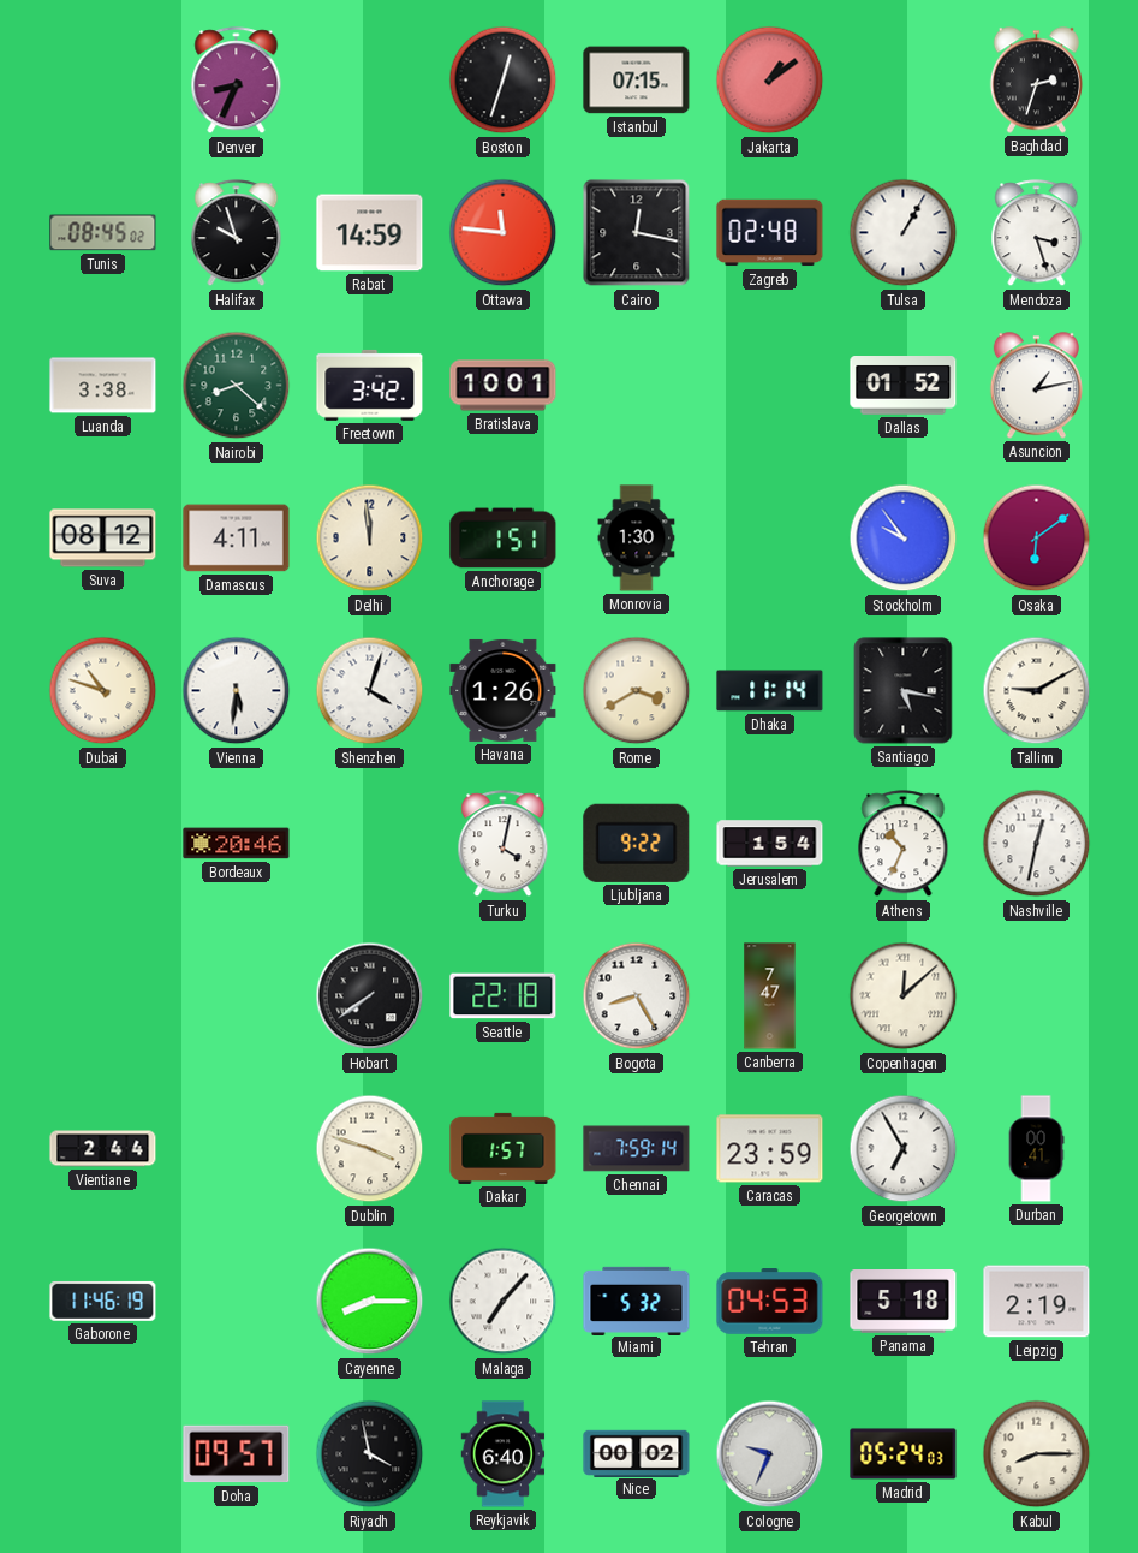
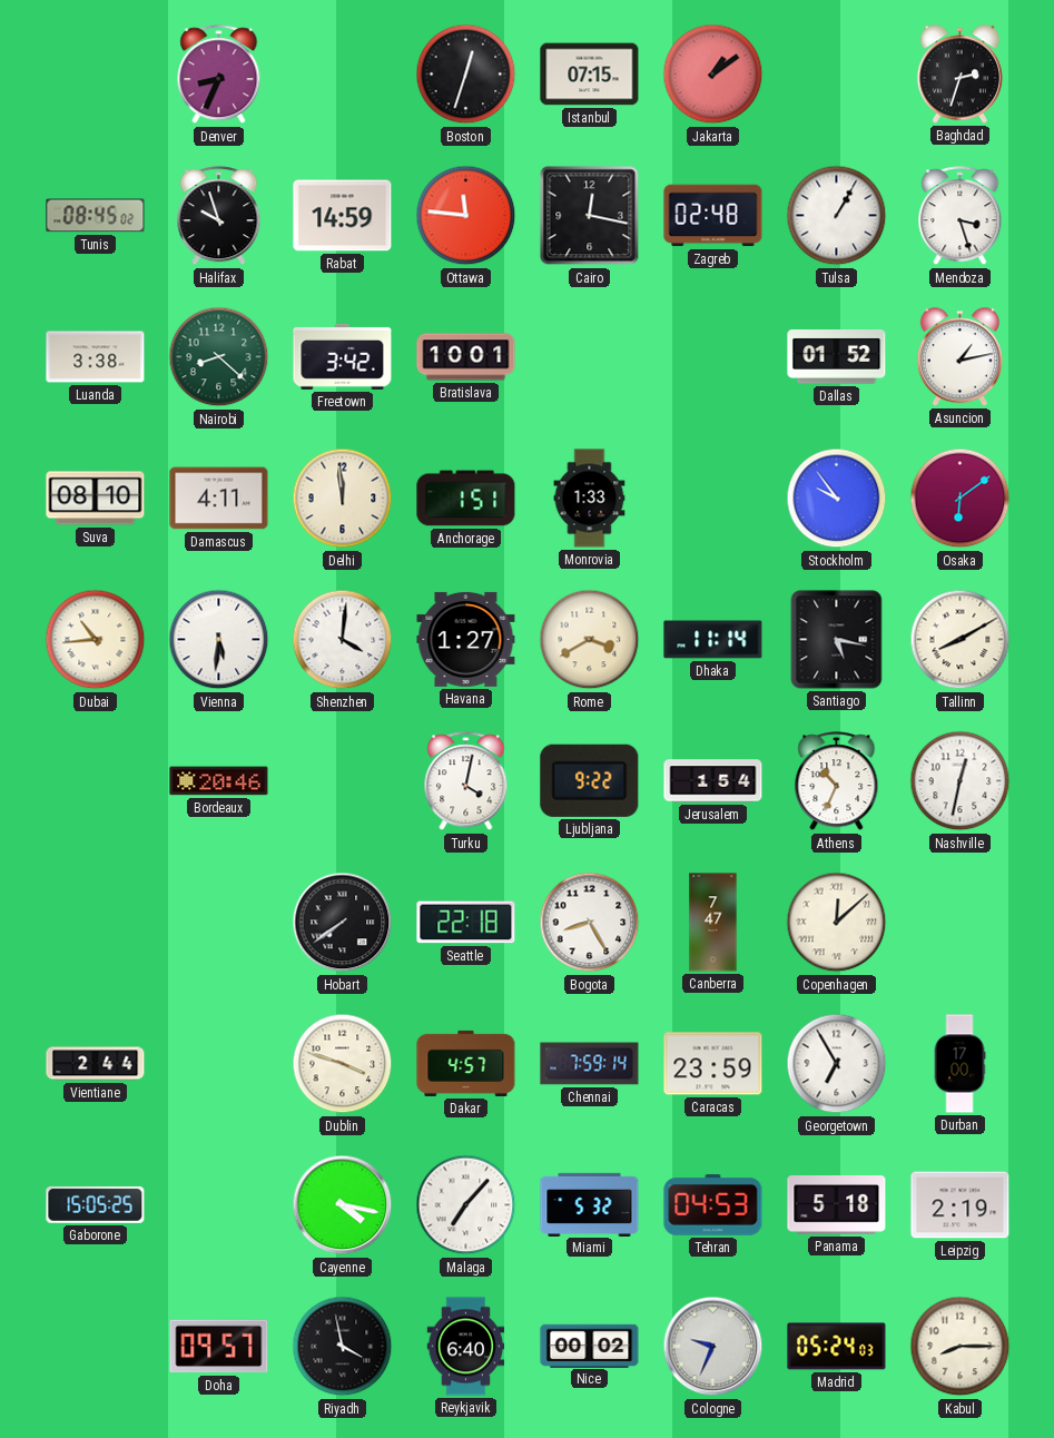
Suva: 08:12 -> 08:10
Monrovia: 1:30 -> 1:33
Dubai: 10:48 -> 10:44
Shenzhen: 4:03 -> 4:01
Havana: 1:26 -> 1:27
Tallinn: 9:10 -> 8:10
Dakar: 1:57 -> 4:57
Durban: 00:41 -> 17:00
Gaborone: 11:46 -> 15:05
Cayenne: 8:15 -> 4:17
